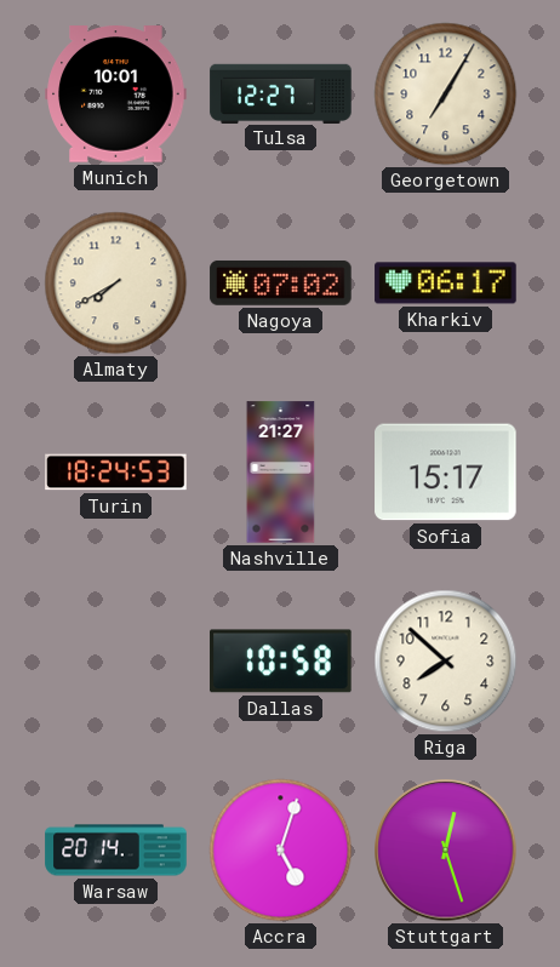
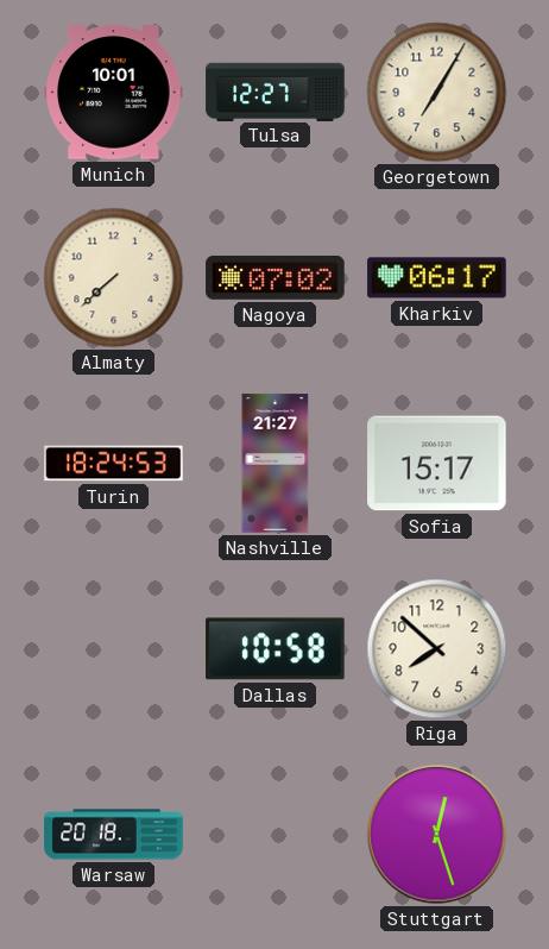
Almaty: 7:40 -> 7:38
Warsaw: 20:14 -> 20:18
Accra: 5:03 -> none
